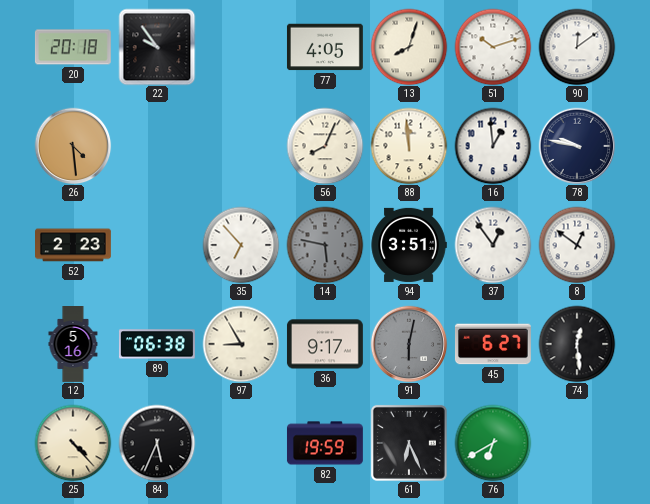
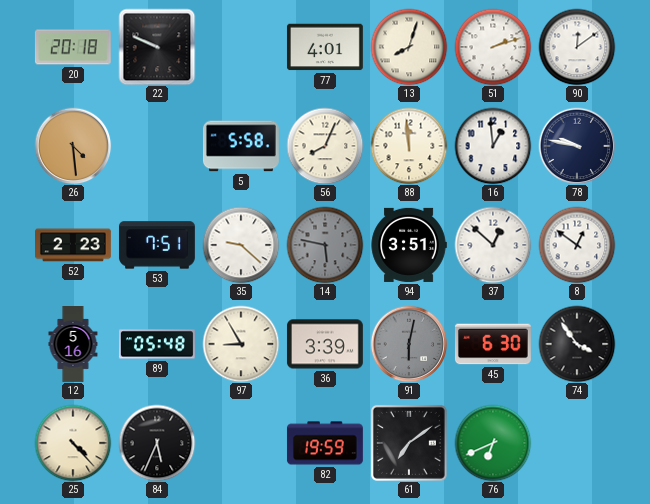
22: 9:54 -> 9:49
77: 4:05 -> 4:01
51: 10:12 -> 2:12
5: none -> 5:58
53: none -> 7:51
35: 6:53 -> 9:22
37: 12:54 -> 12:52
89: 06:38 -> 05:48
36: 9:17 -> 3:39
45: 6:27 -> 6:30
74: 12:29 -> 3:54
61: 6:26 -> 7:09
76: 6:40 -> 6:41
